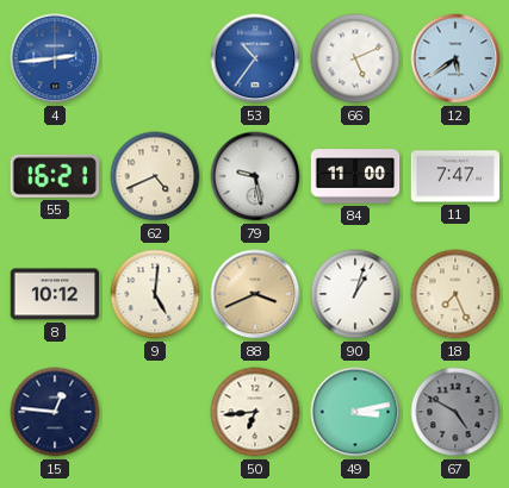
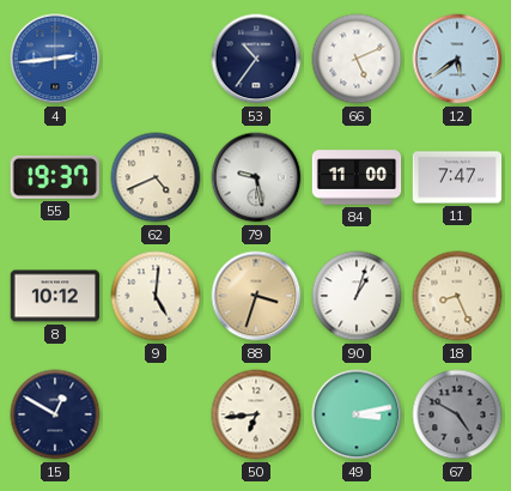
53 dial: blue -> navy
55: 16:21 -> 19:37
88: 3:41 -> 3:33
18: 7:26 -> 8:26
15: 12:46 -> 12:50
